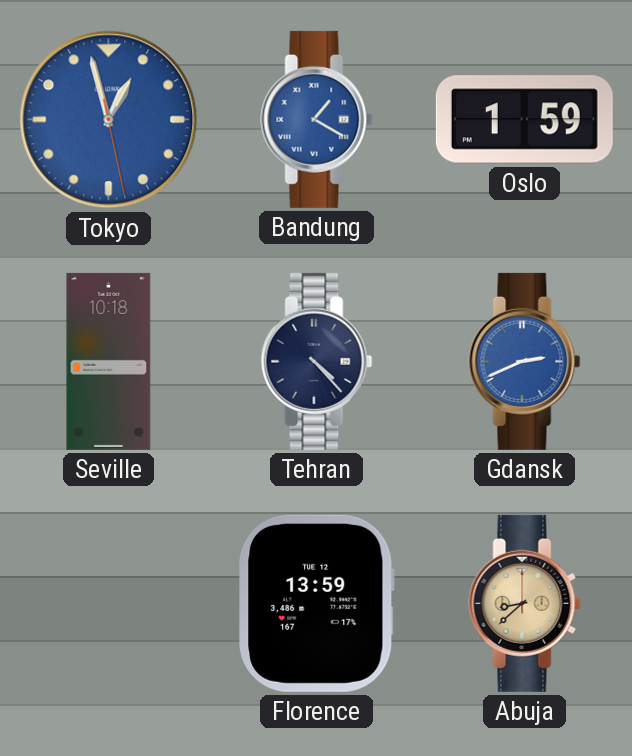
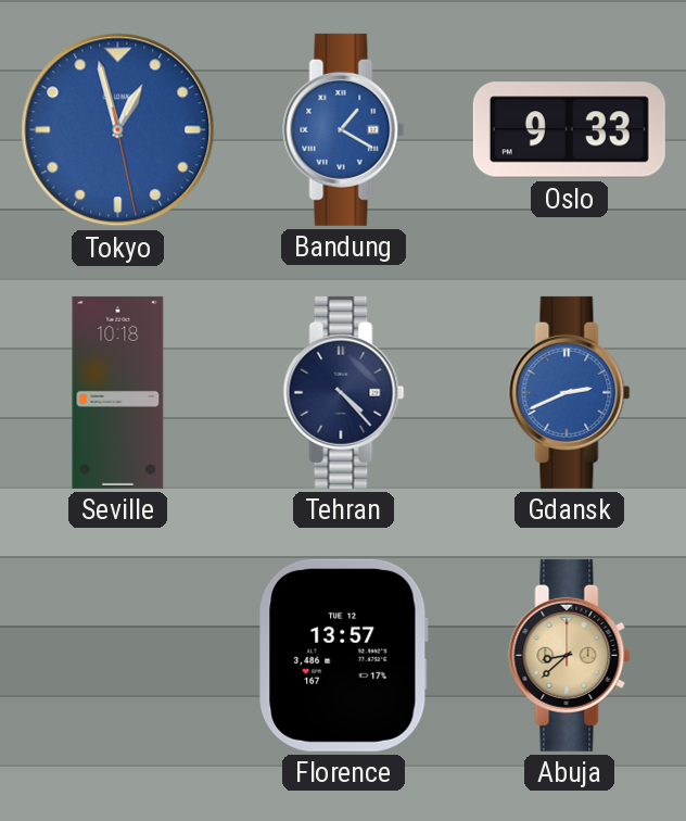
Oslo: 1:59 -> 9:33
Florence: 13:59 -> 13:57
